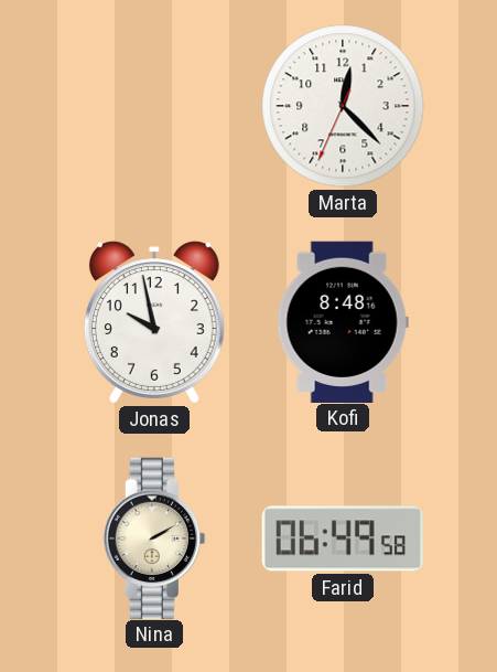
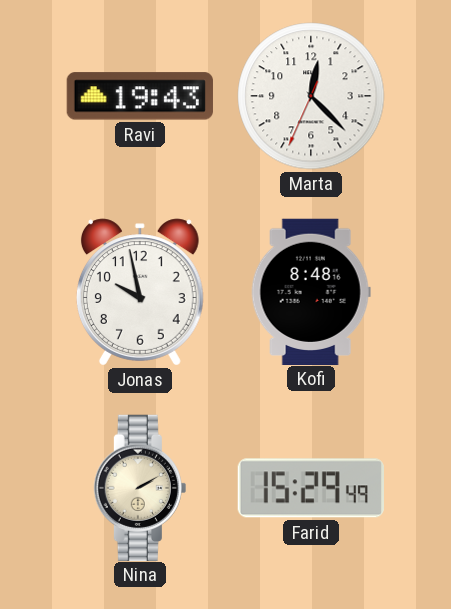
Ravi: none -> 19:43
Farid: 06:49 -> 15:29
